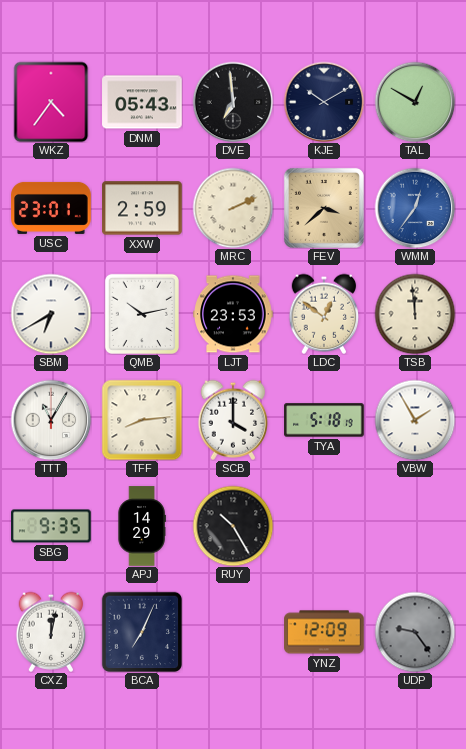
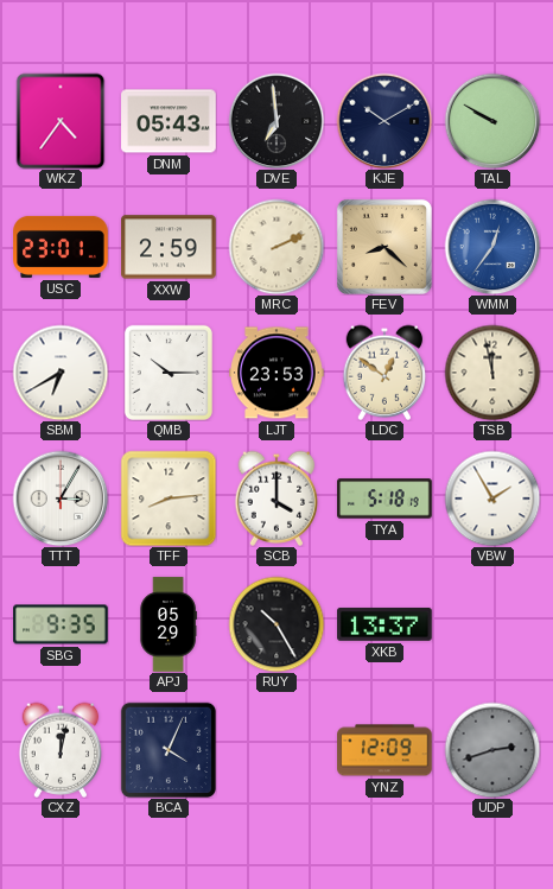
TAL: 12:50 -> 9:50
FEV: 3:38 -> 8:22
QMB: 10:13 -> 10:15
TSB: 11:59 -> 11:58
TTT: 11:05 -> 3:05
APJ: 14:29 -> 05:29
XKB: none -> 13:37
BCA: 7:04 -> 4:04
UDP: 9:24 -> 2:42
